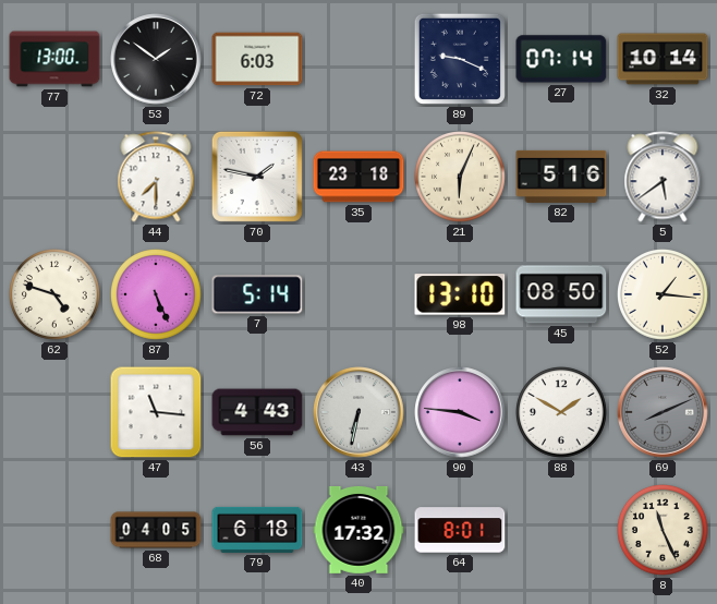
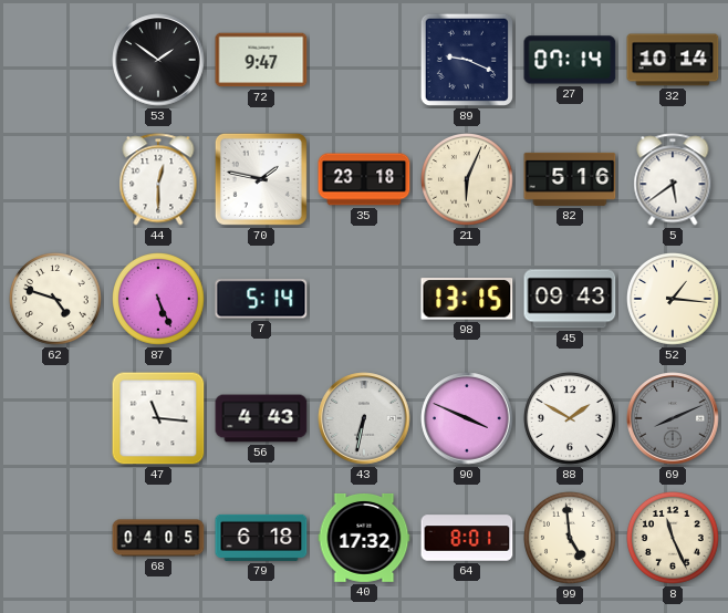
77: 13:00 -> none
72: 6:03 -> 9:47
44: 7:30 -> 12:30
98: 13:10 -> 13:15
45: 08:50 -> 09:43
90: 3:46 -> 3:49
99: none -> 4:59
